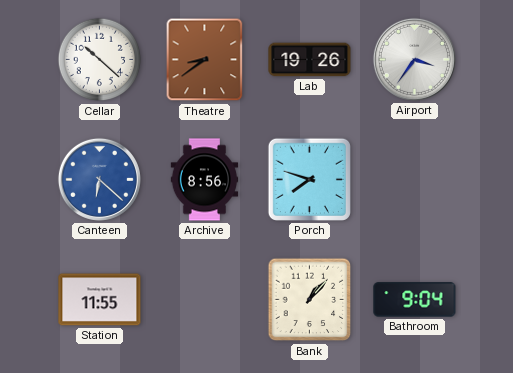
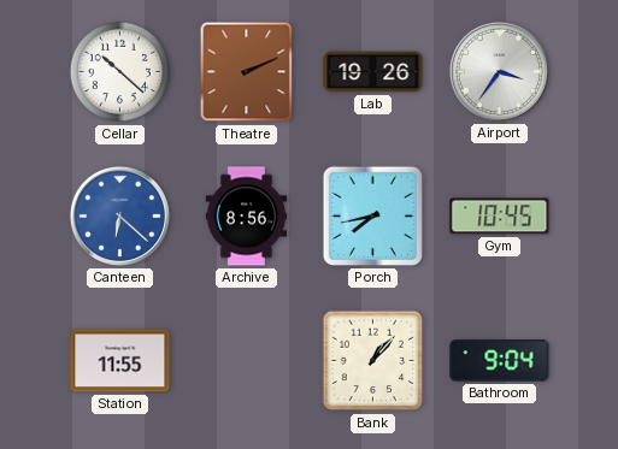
Theatre: 8:39 -> 2:11
Porch: 7:48 -> 7:43
Gym: none -> 10:45
